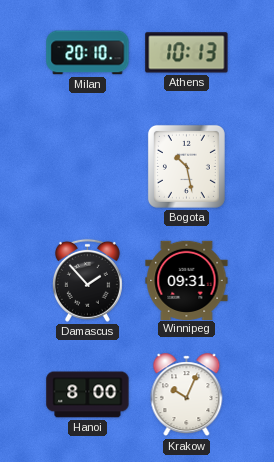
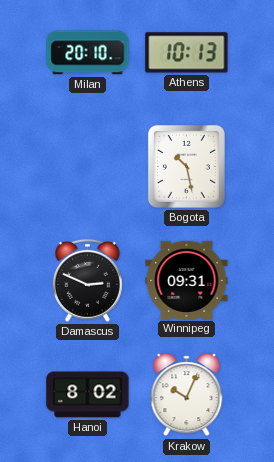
Damascus: 1:53 -> 2:49
Hanoi: 8:00 -> 8:02
